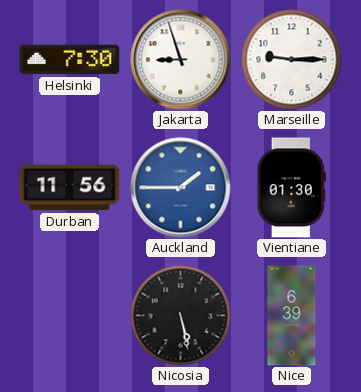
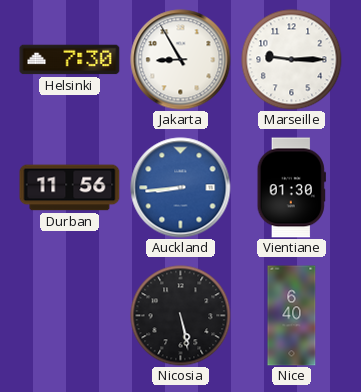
Jakarta: 8:57 -> 8:55
Auckland: 1:45 -> 8:44
Nice: 6:39 -> 6:40
